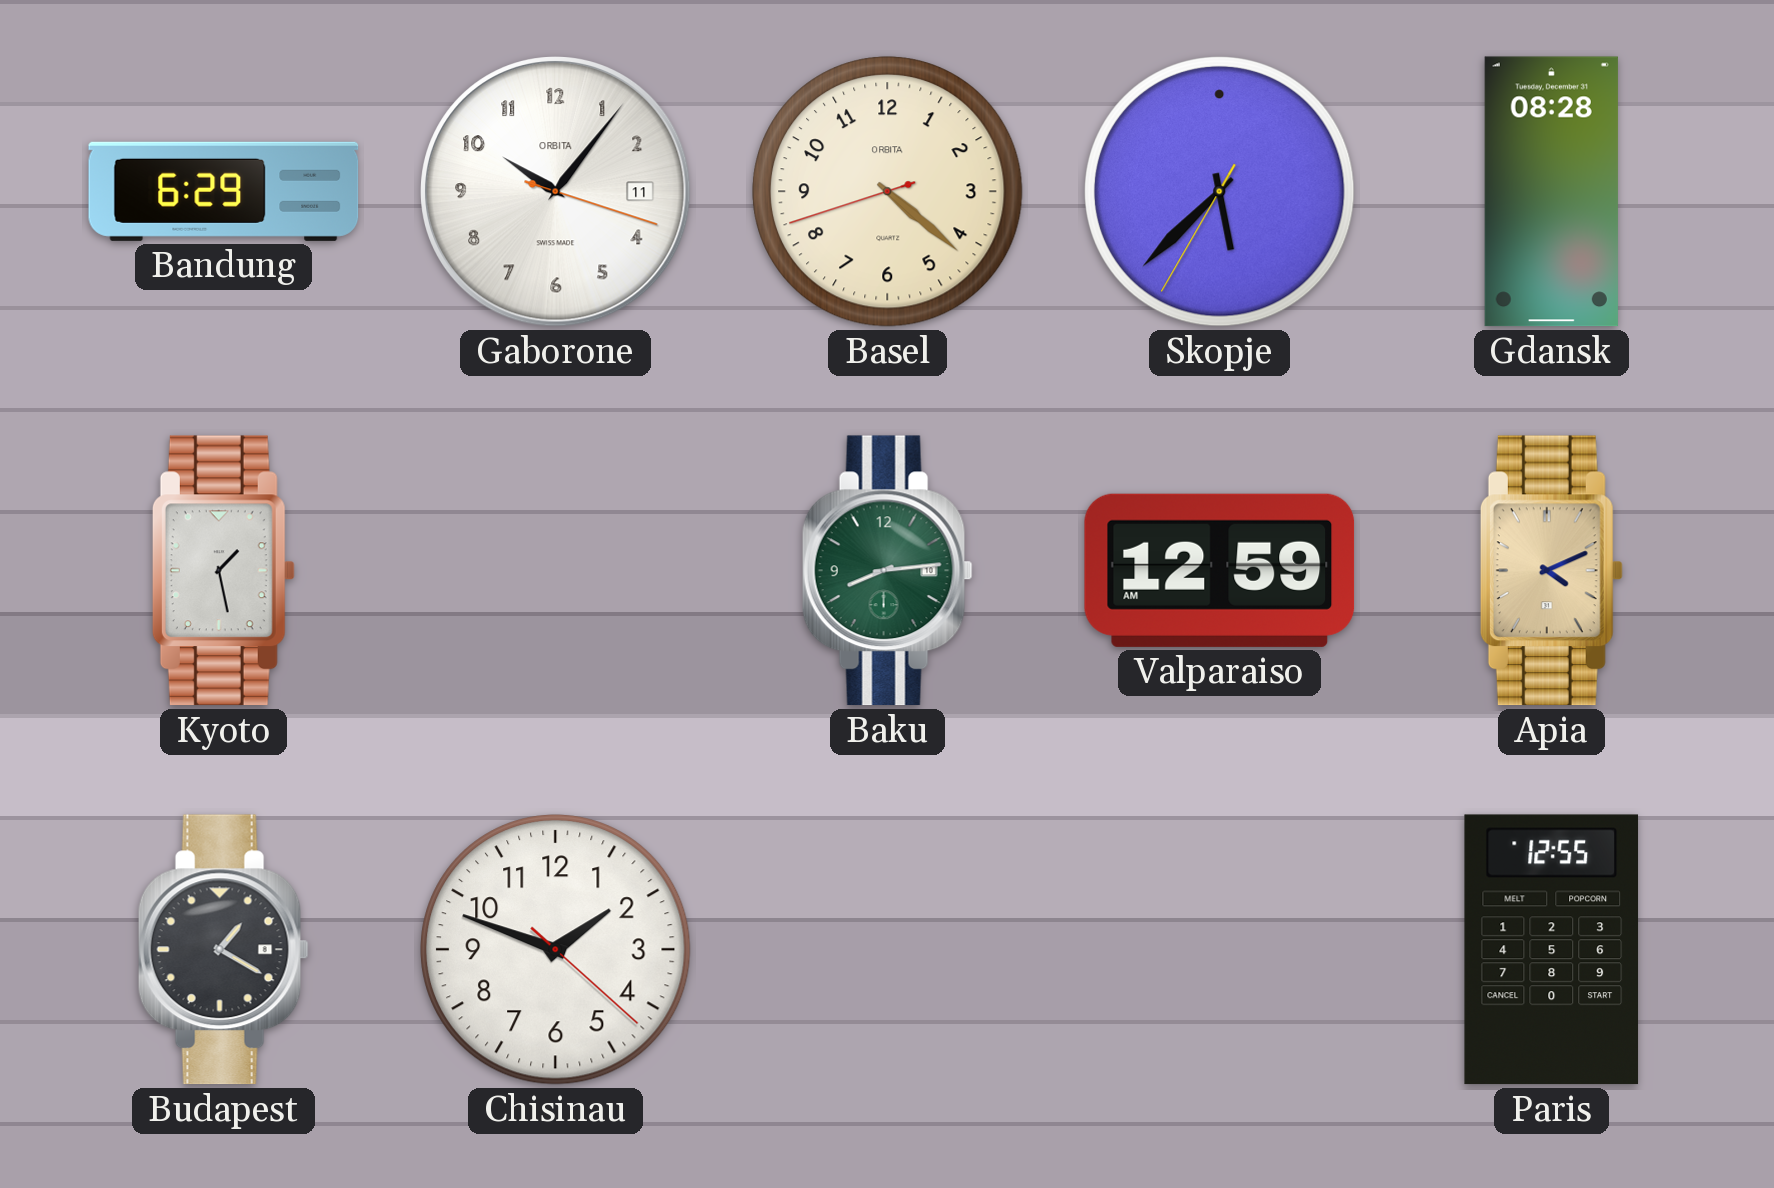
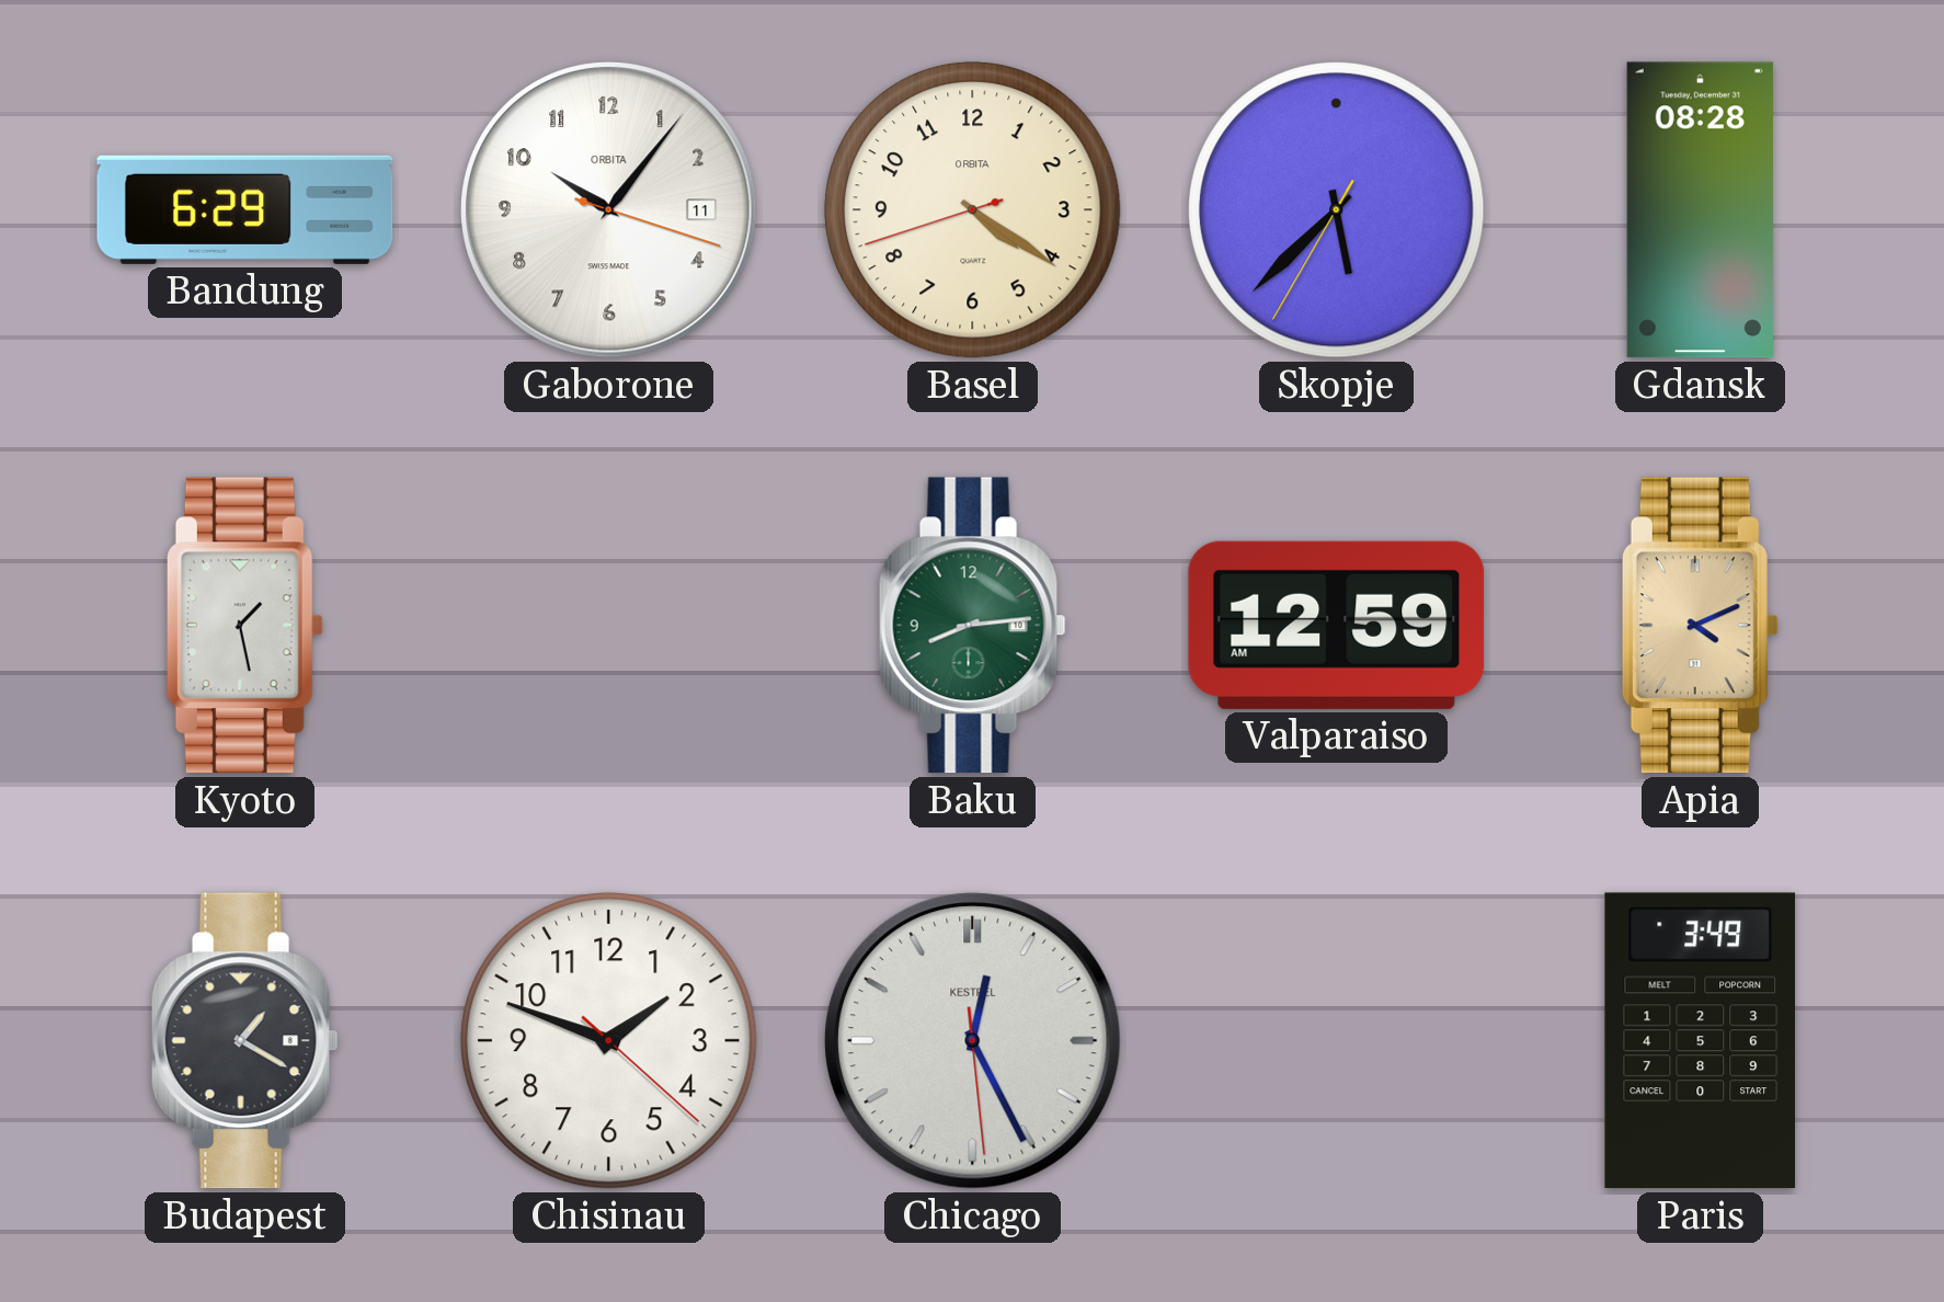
Basel: 4:21 -> 4:20
Chicago: none -> 12:25
Paris: 12:55 -> 3:49
